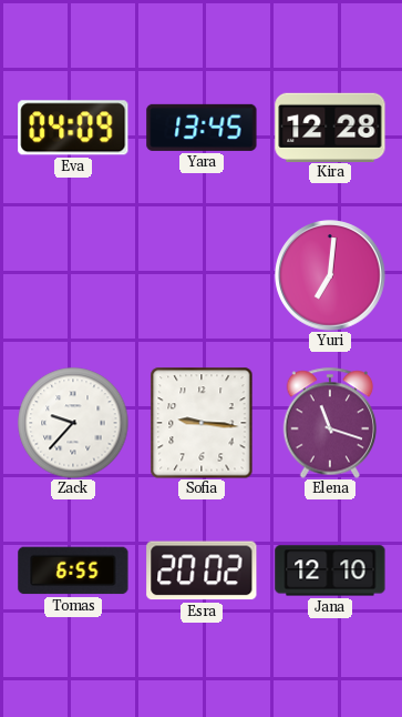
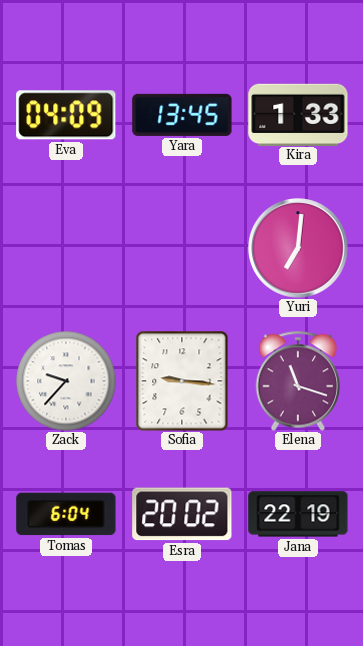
Kira: 12:28 -> 1:33
Tomas: 6:55 -> 6:04
Jana: 12:10 -> 22:19
